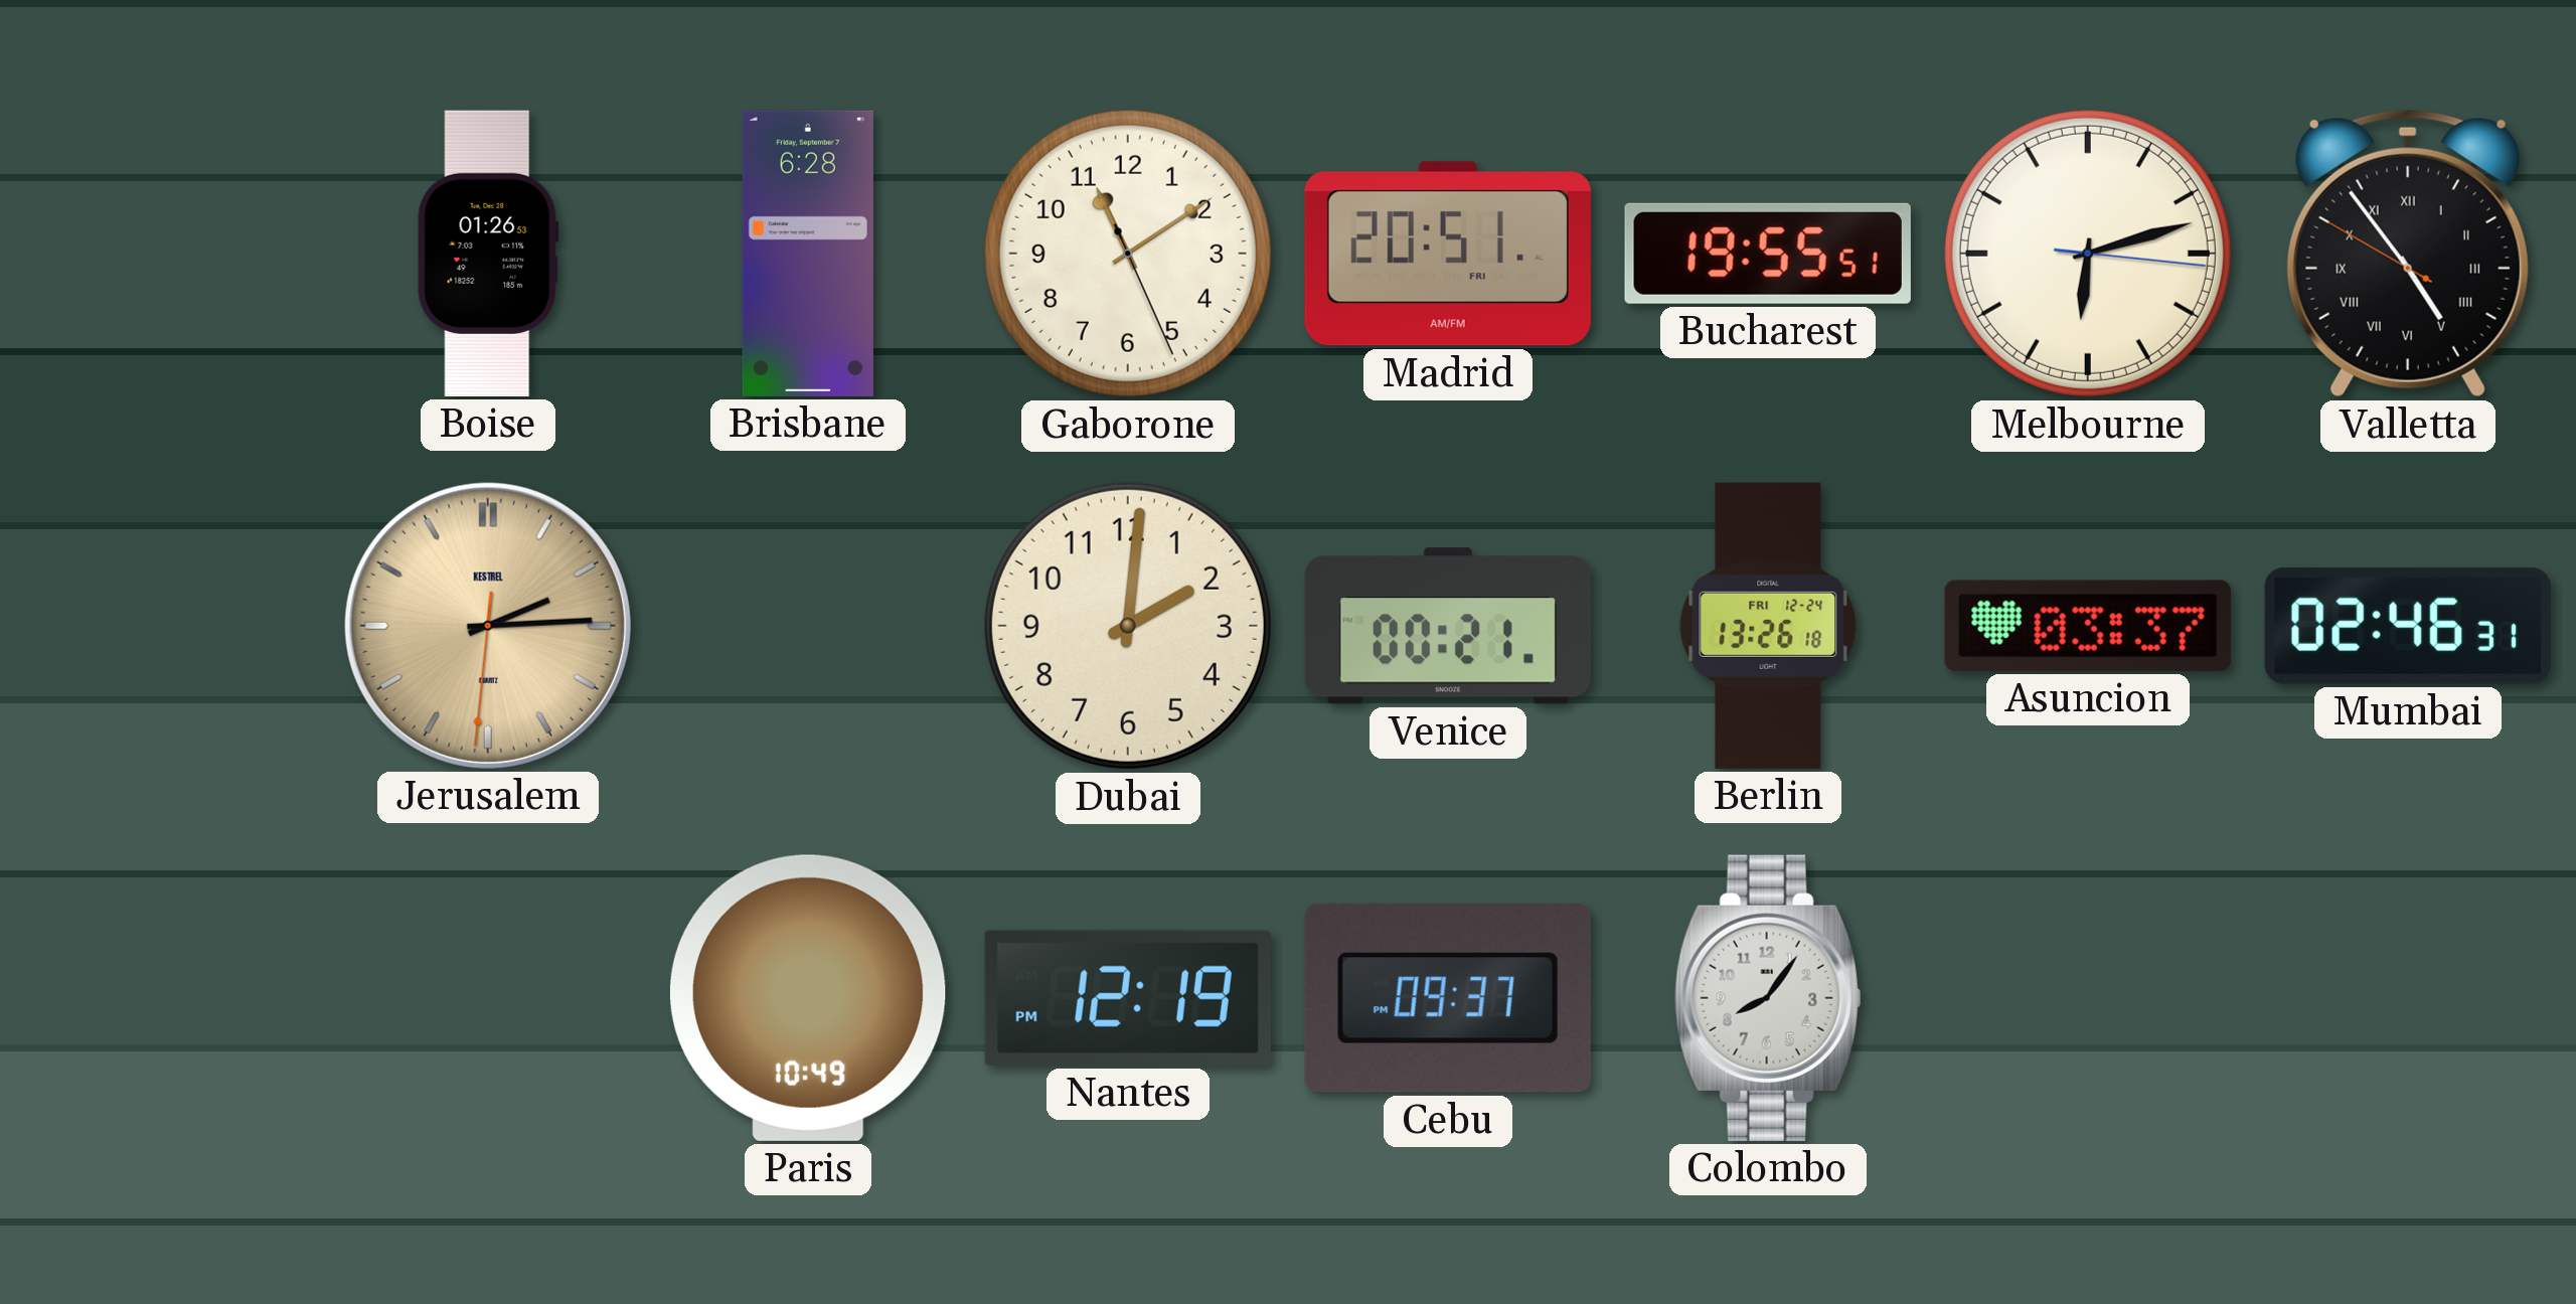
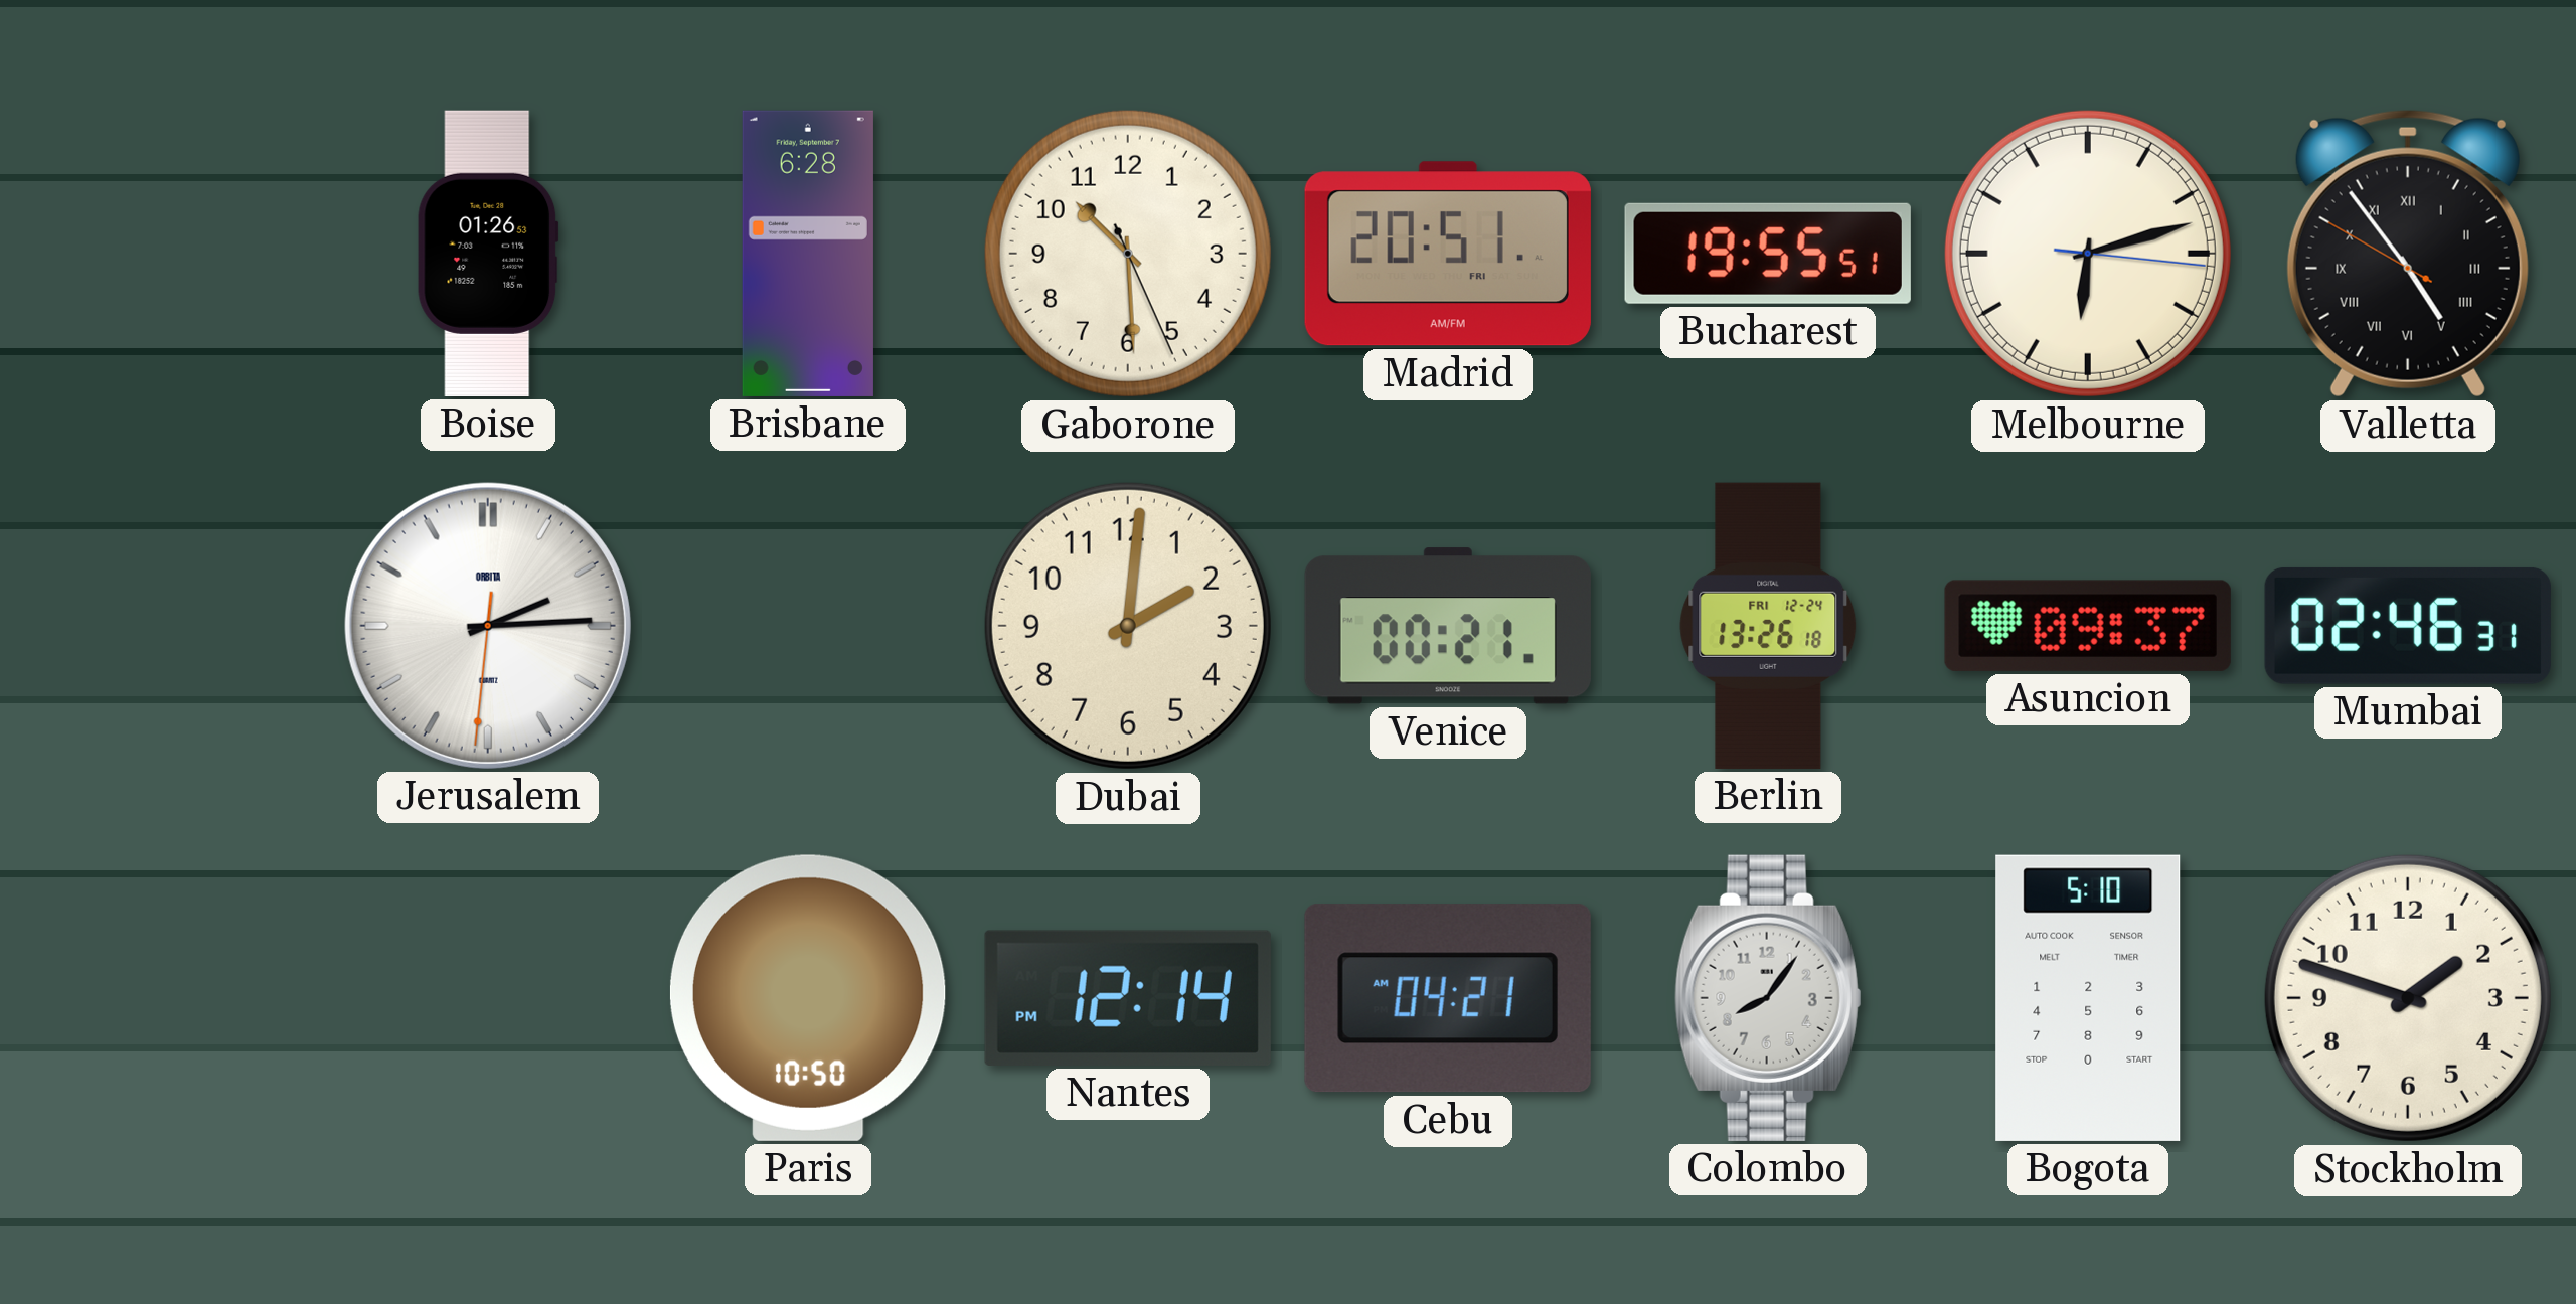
Gaborone: 11:09 -> 10:29
Jerusalem dial: champagne -> white
Jerusalem brand: KESTREL -> ORBITA
Asuncion: 03:37 -> 09:37
Paris: 10:49 -> 10:50
Nantes: 12:19 -> 12:14
Cebu: 09:37 -> 04:21
Bogota: none -> 5:10
Stockholm: none -> 1:48
